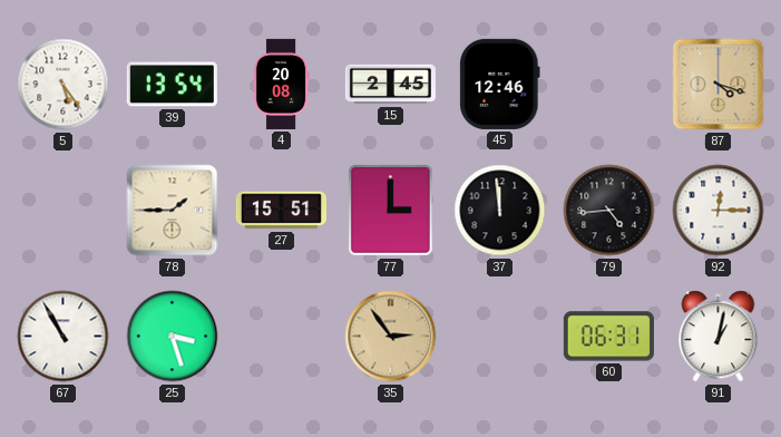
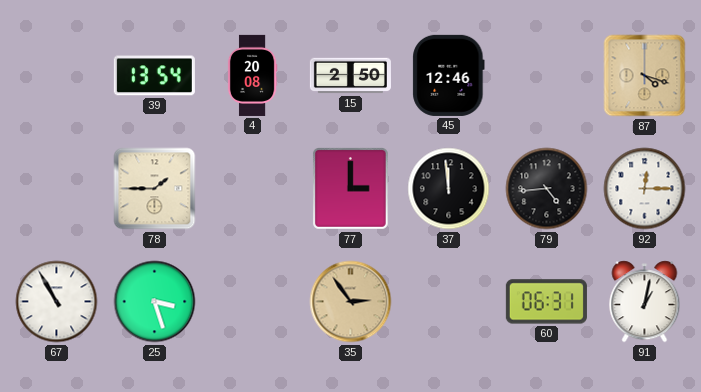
5: 5:24 -> none
15: 2:45 -> 2:50
27: 15:51 -> none
